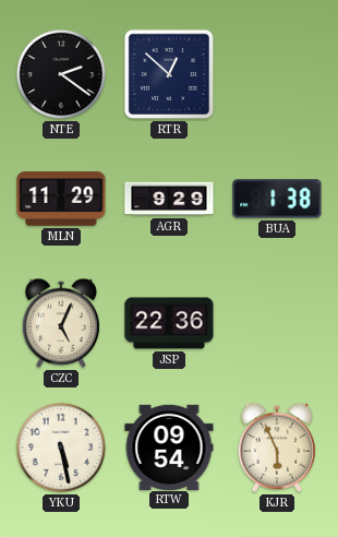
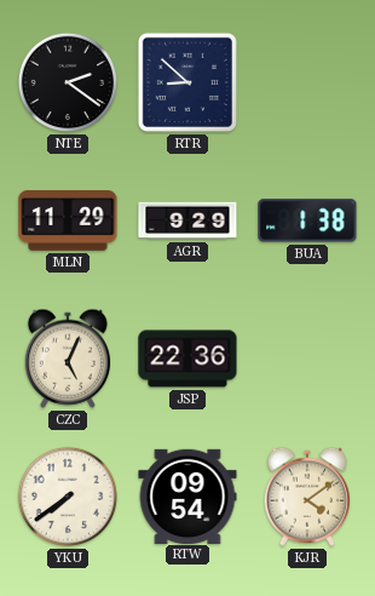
RTR: 12:52 -> 8:52
YKU: 5:28 -> 7:39
KJR: 5:56 -> 4:09
